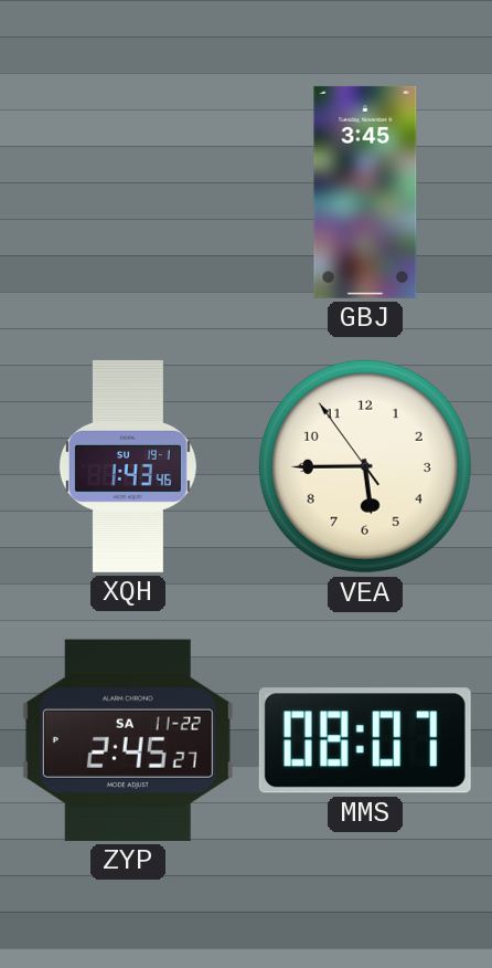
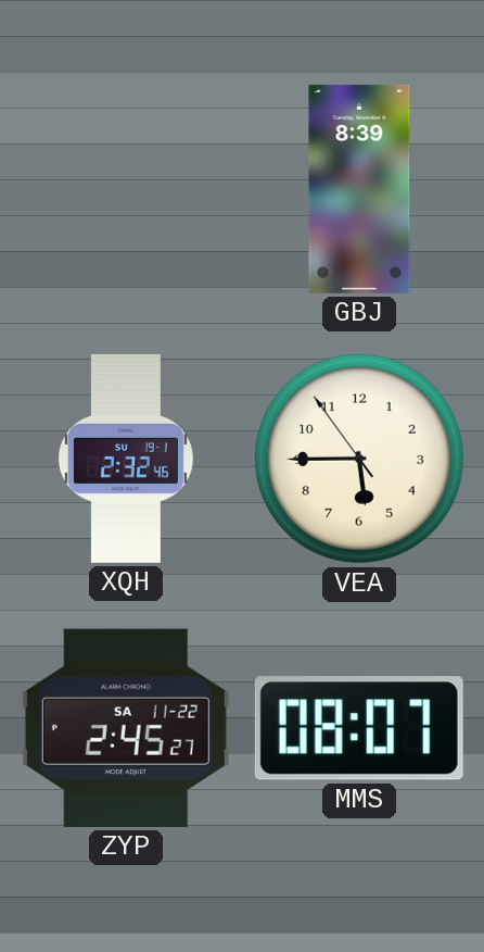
GBJ: 3:45 -> 8:39
XQH: 1:43 -> 2:32
